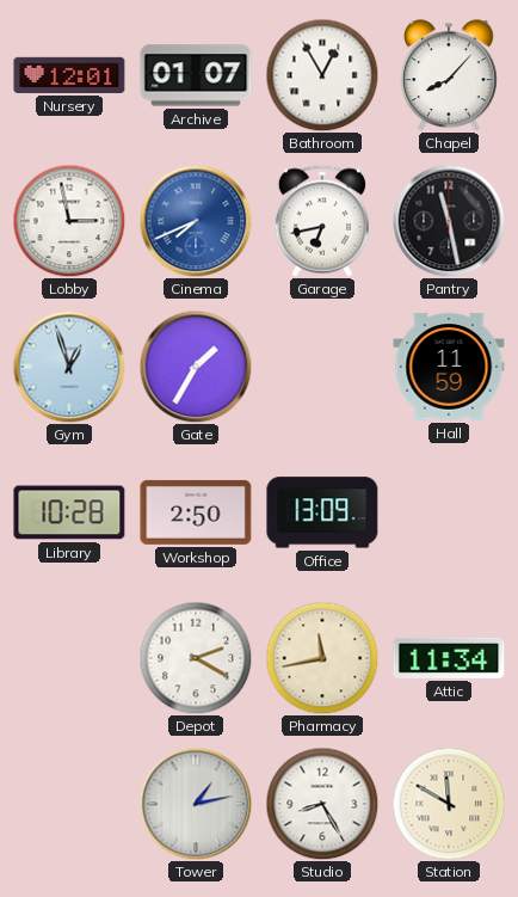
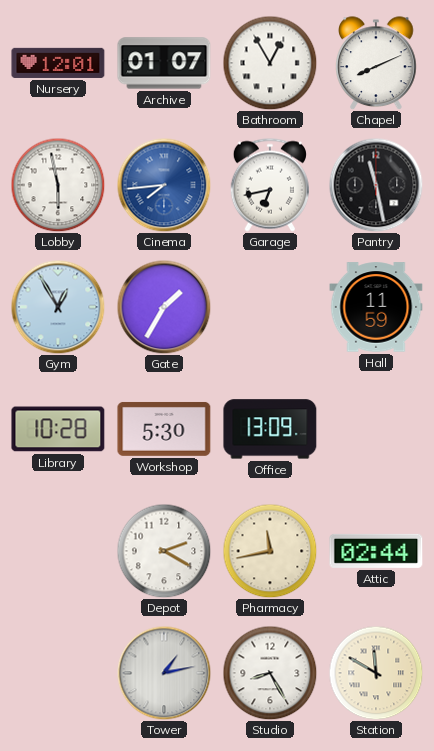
Chapel: 8:07 -> 8:11
Lobby: 2:58 -> 5:58
Cinema: 7:41 -> 7:44
Gym: 12:57 -> 12:55
Workshop: 2:50 -> 5:30
Attic: 11:34 -> 02:44
